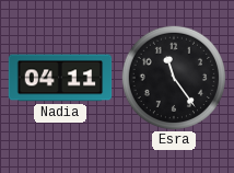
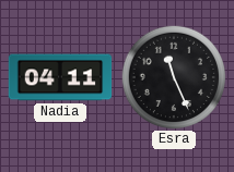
Esra: 11:24 -> 11:26
